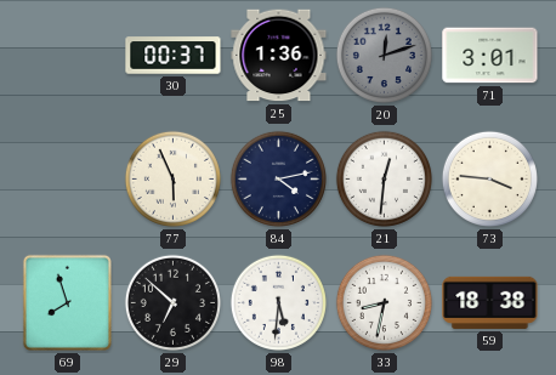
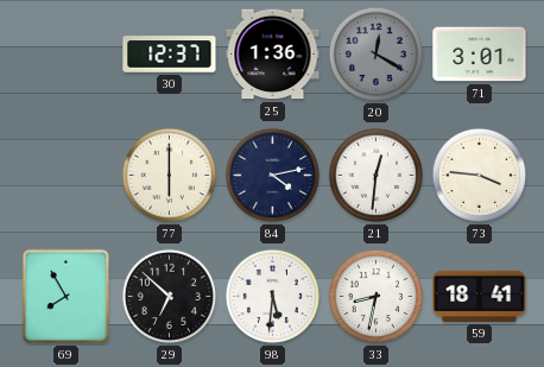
30: 00:37 -> 12:37
20: 12:12 -> 12:20
77: 5:56 -> 6:00
69: 7:57 -> 7:55
59: 18:38 -> 18:41
